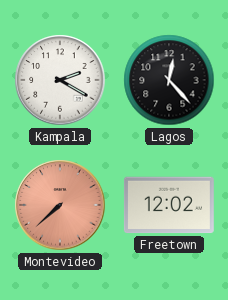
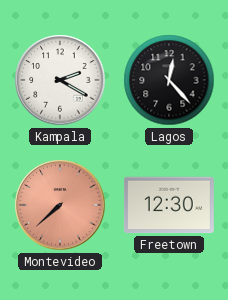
Freetown: 12:02 -> 12:30
